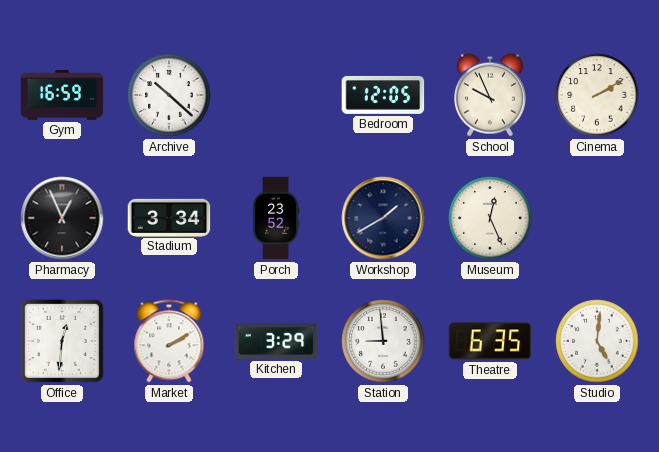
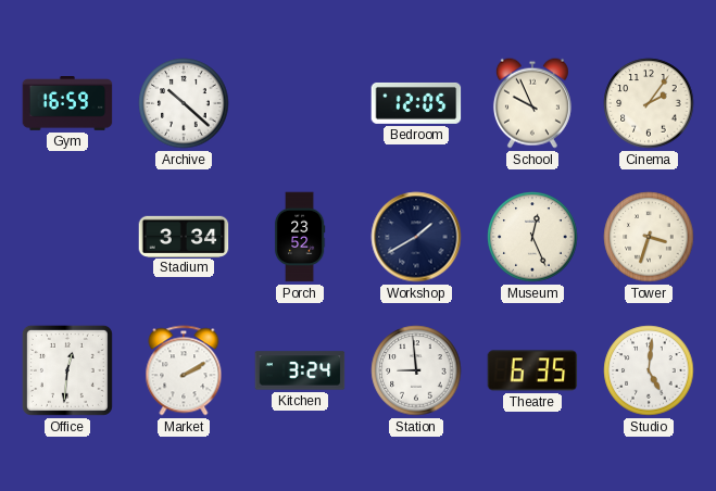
Cinema: 2:10 -> 2:06
Pharmacy: 12:56 -> none
Tower: none -> 3:33
Kitchen: 3:29 -> 3:24
